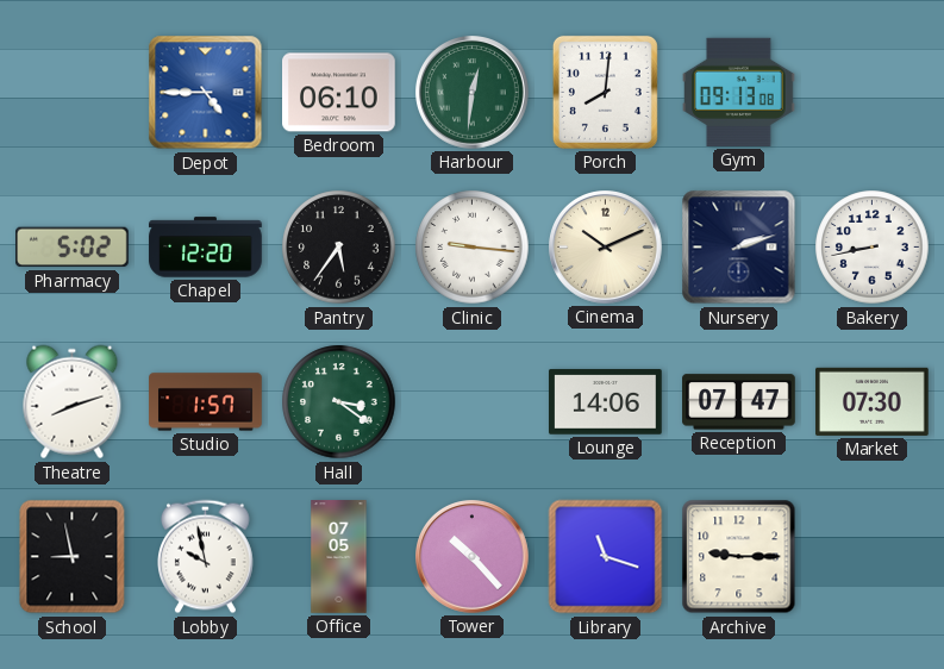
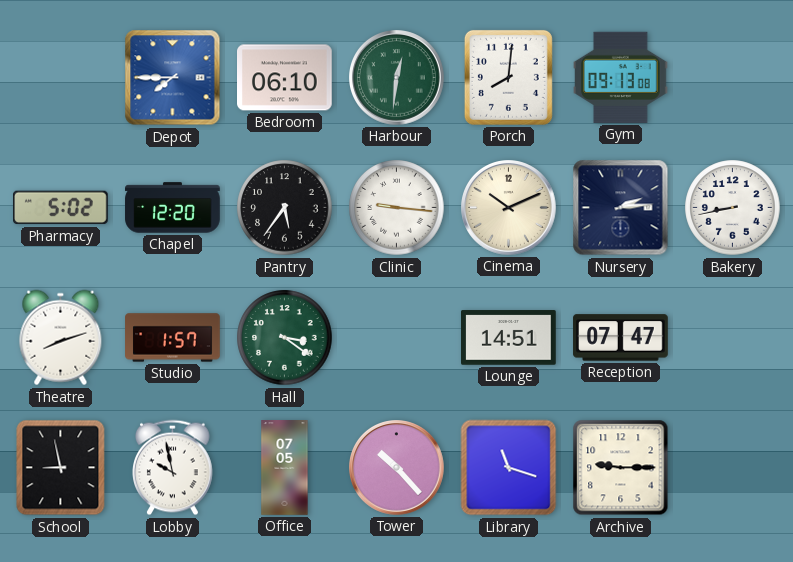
Depot: 4:45 -> 7:45
Nursery: 2:12 -> 2:14
Lounge: 14:06 -> 14:51
Market: 07:30 -> none
